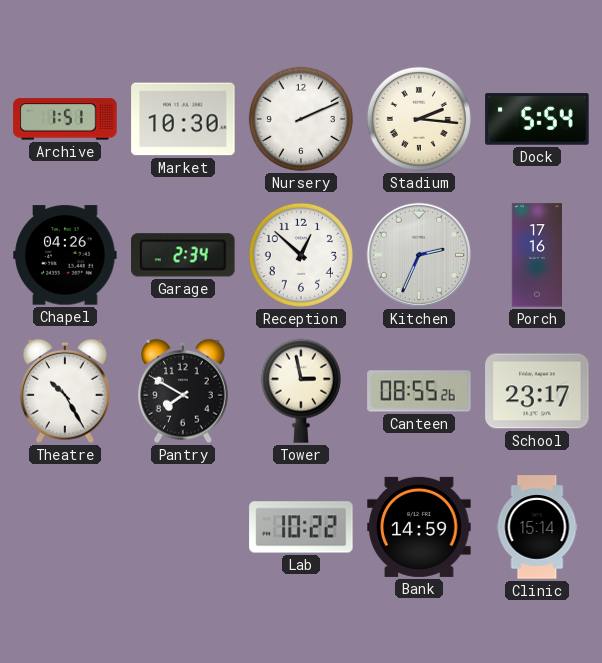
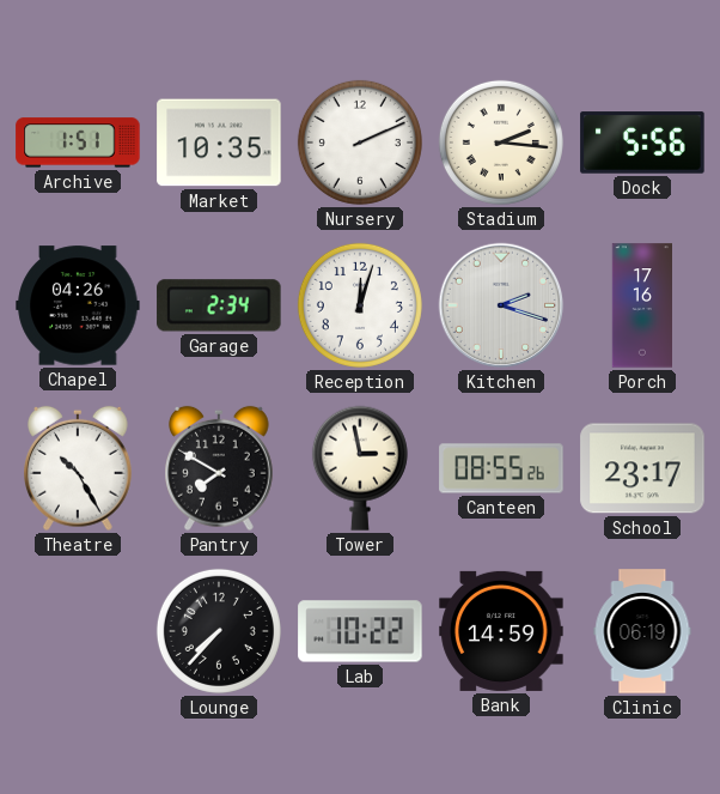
Market: 10:30 -> 10:35
Dock: 5:54 -> 5:56
Reception: 12:52 -> 12:03
Kitchen: 2:34 -> 2:18
Lounge: none -> 7:37
Clinic: 15:14 -> 06:19
